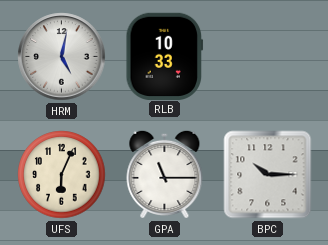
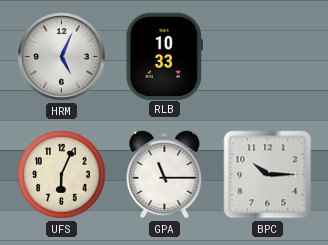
HRM: 5:02 -> 5:04
